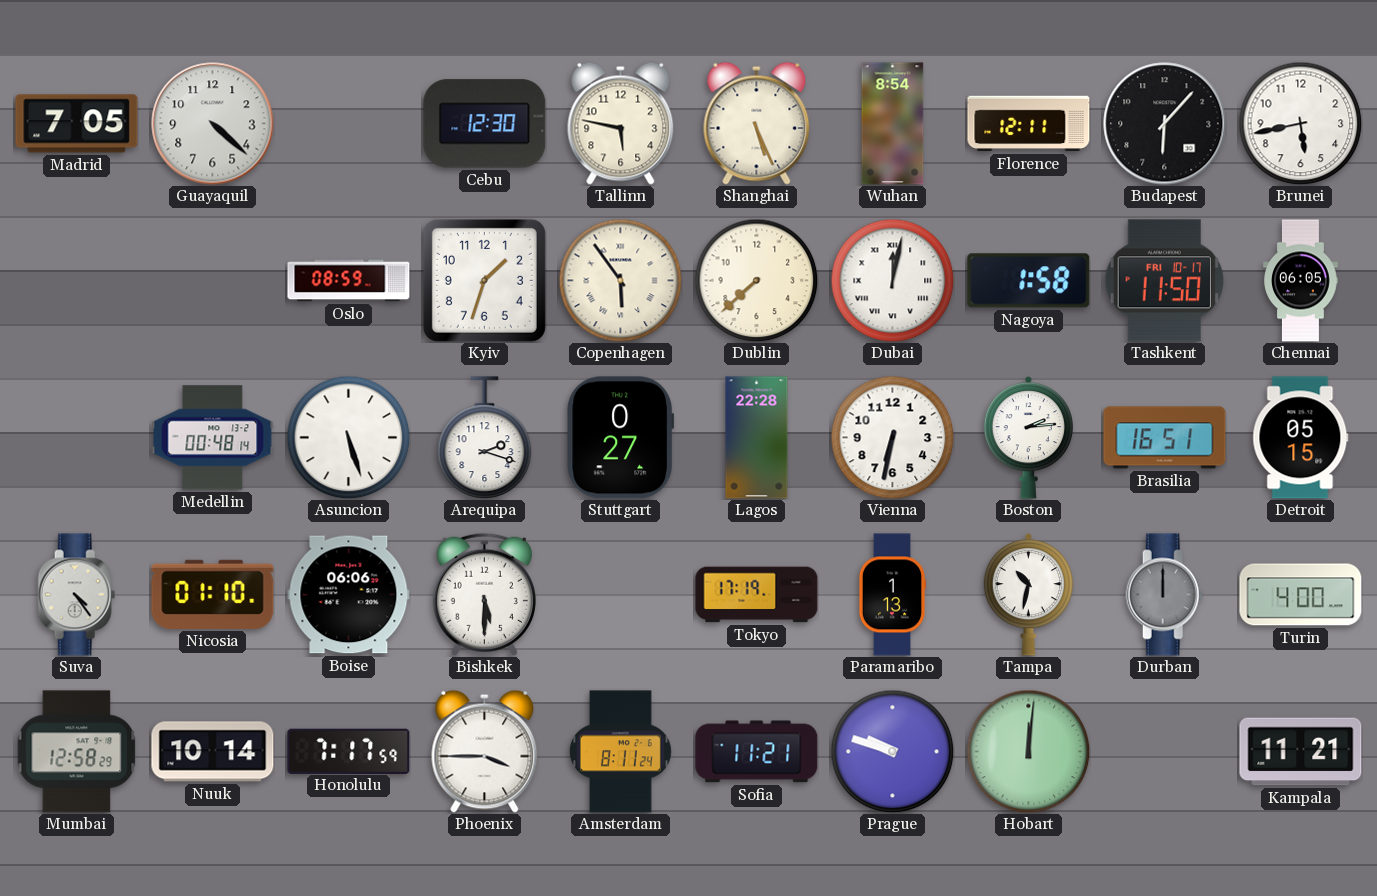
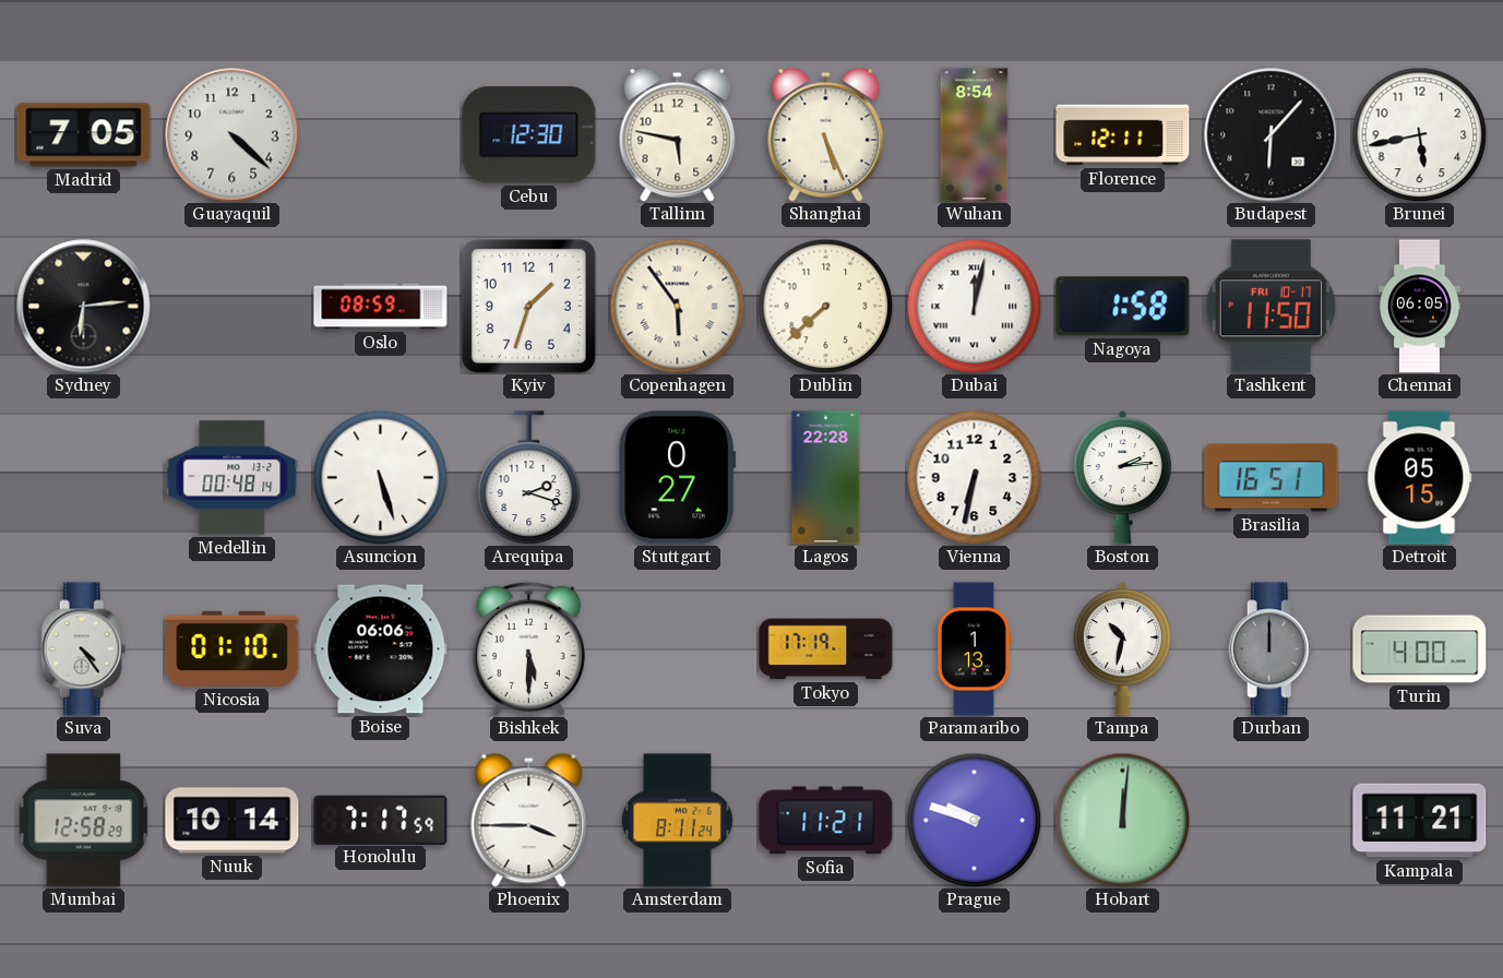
Sydney: none -> 6:14
